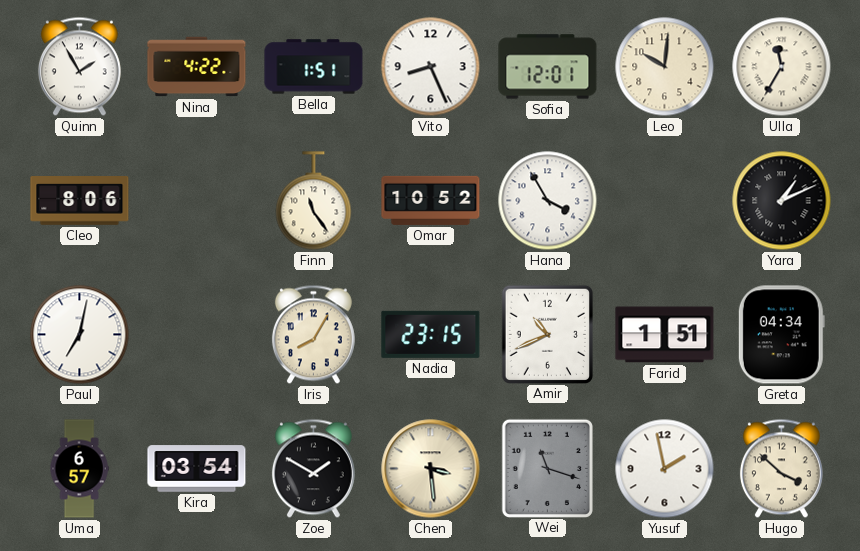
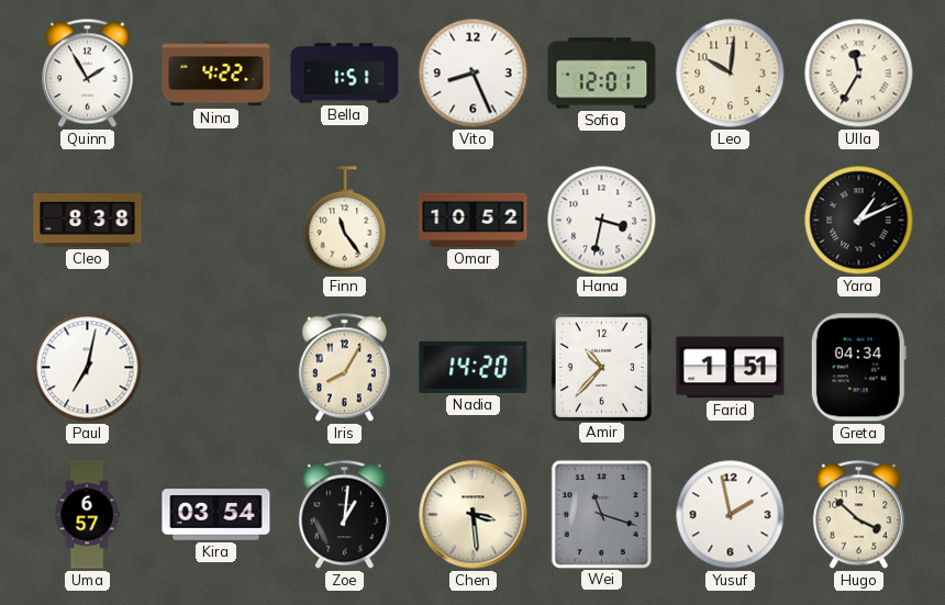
Cleo: 8:06 -> 8:38
Hana: 3:55 -> 3:32
Nadia: 23:15 -> 14:20
Amir: 10:41 -> 10:37
Zoe: 1:50 -> 1:01
